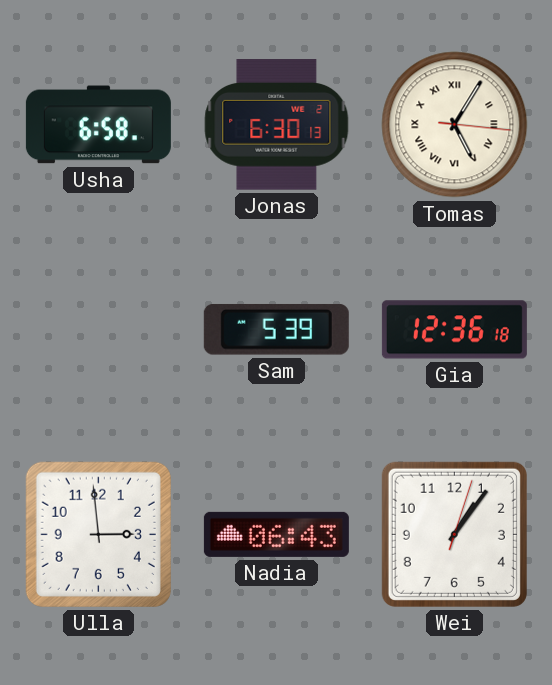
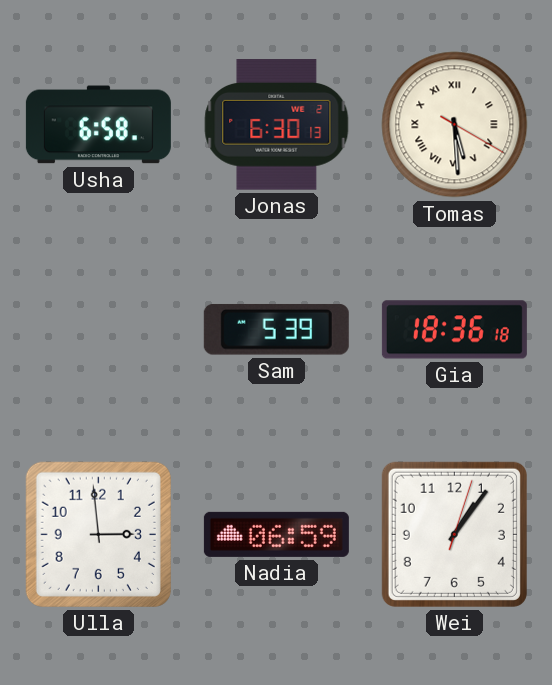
Tomas: 5:05 -> 5:29
Gia: 12:36 -> 18:36
Nadia: 06:43 -> 06:59
